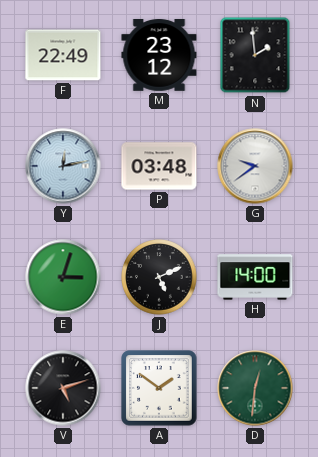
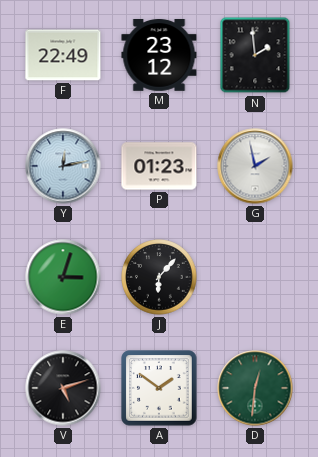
P: 03:48 -> 01:23
G: 9:39 -> 1:58
J: 5:11 -> 6:07
H: 14:00 -> none
